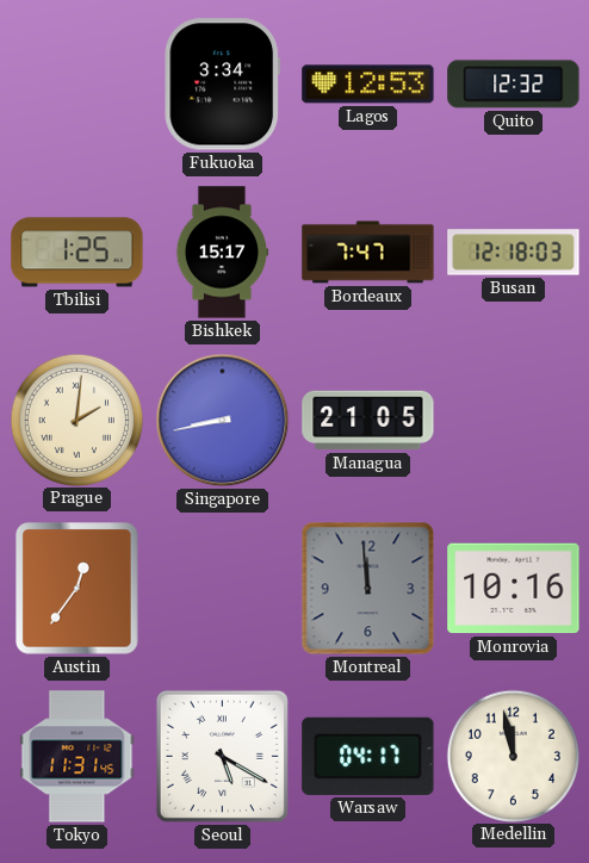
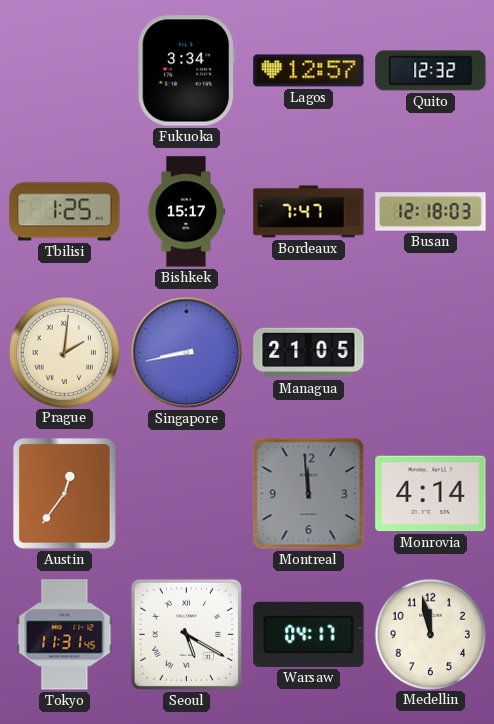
Lagos: 12:53 -> 12:57
Monrovia: 10:16 -> 4:14
